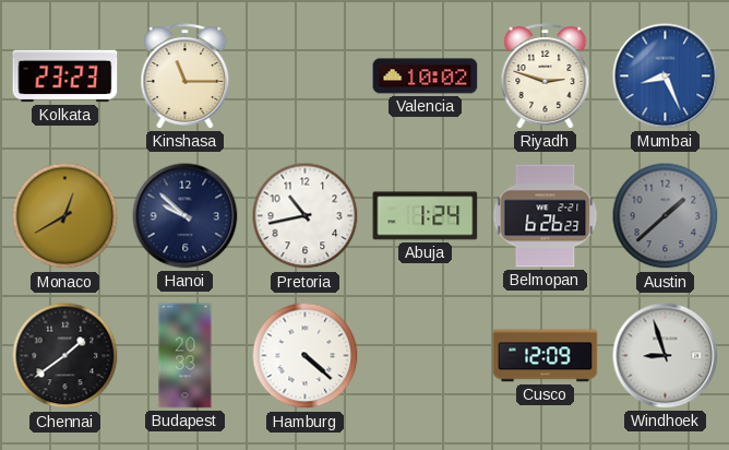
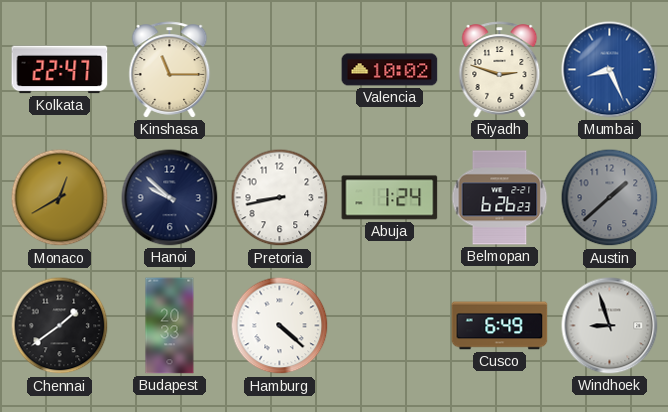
Kolkata: 23:23 -> 22:47
Pretoria: 10:43 -> 8:43
Cusco: 12:09 -> 6:49
